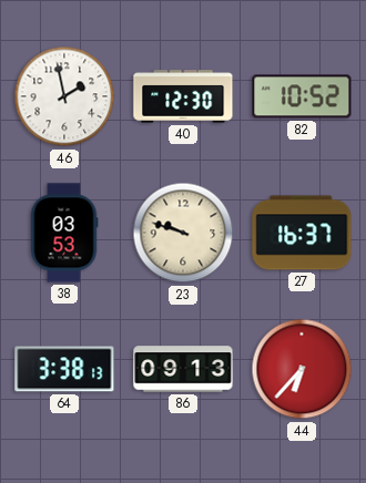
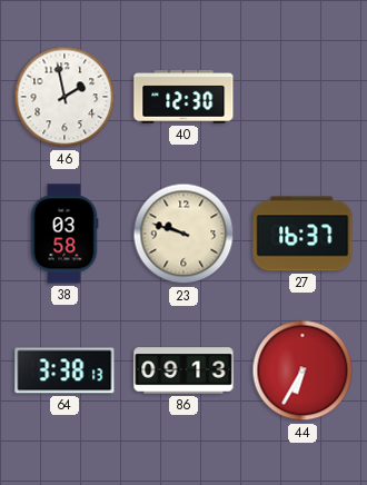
82: 10:52 -> none
38: 03:53 -> 03:58
44: 6:37 -> 6:35
